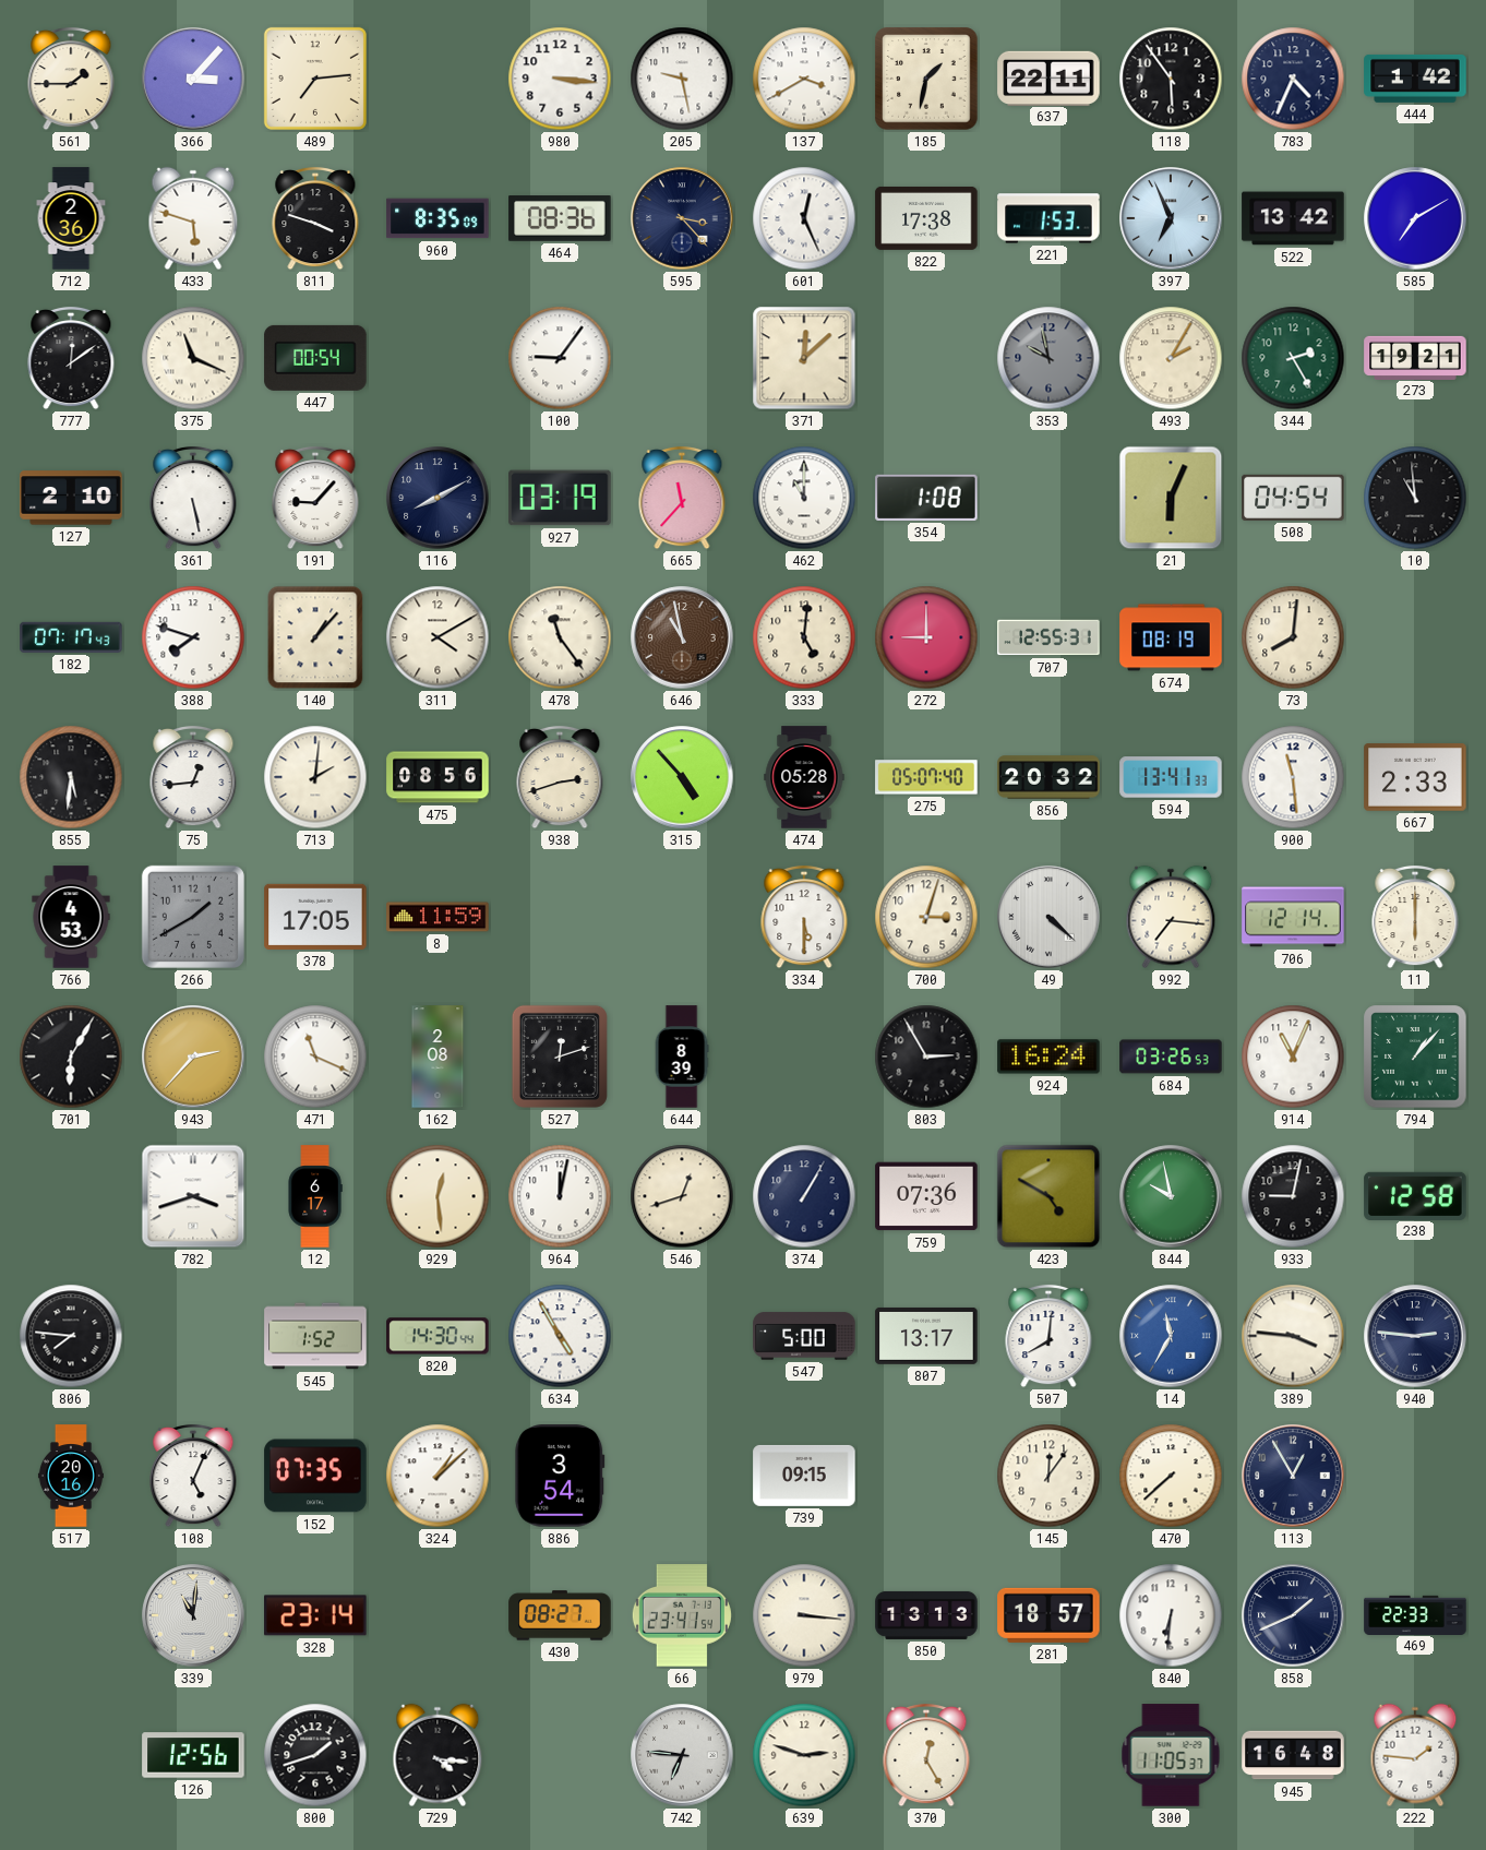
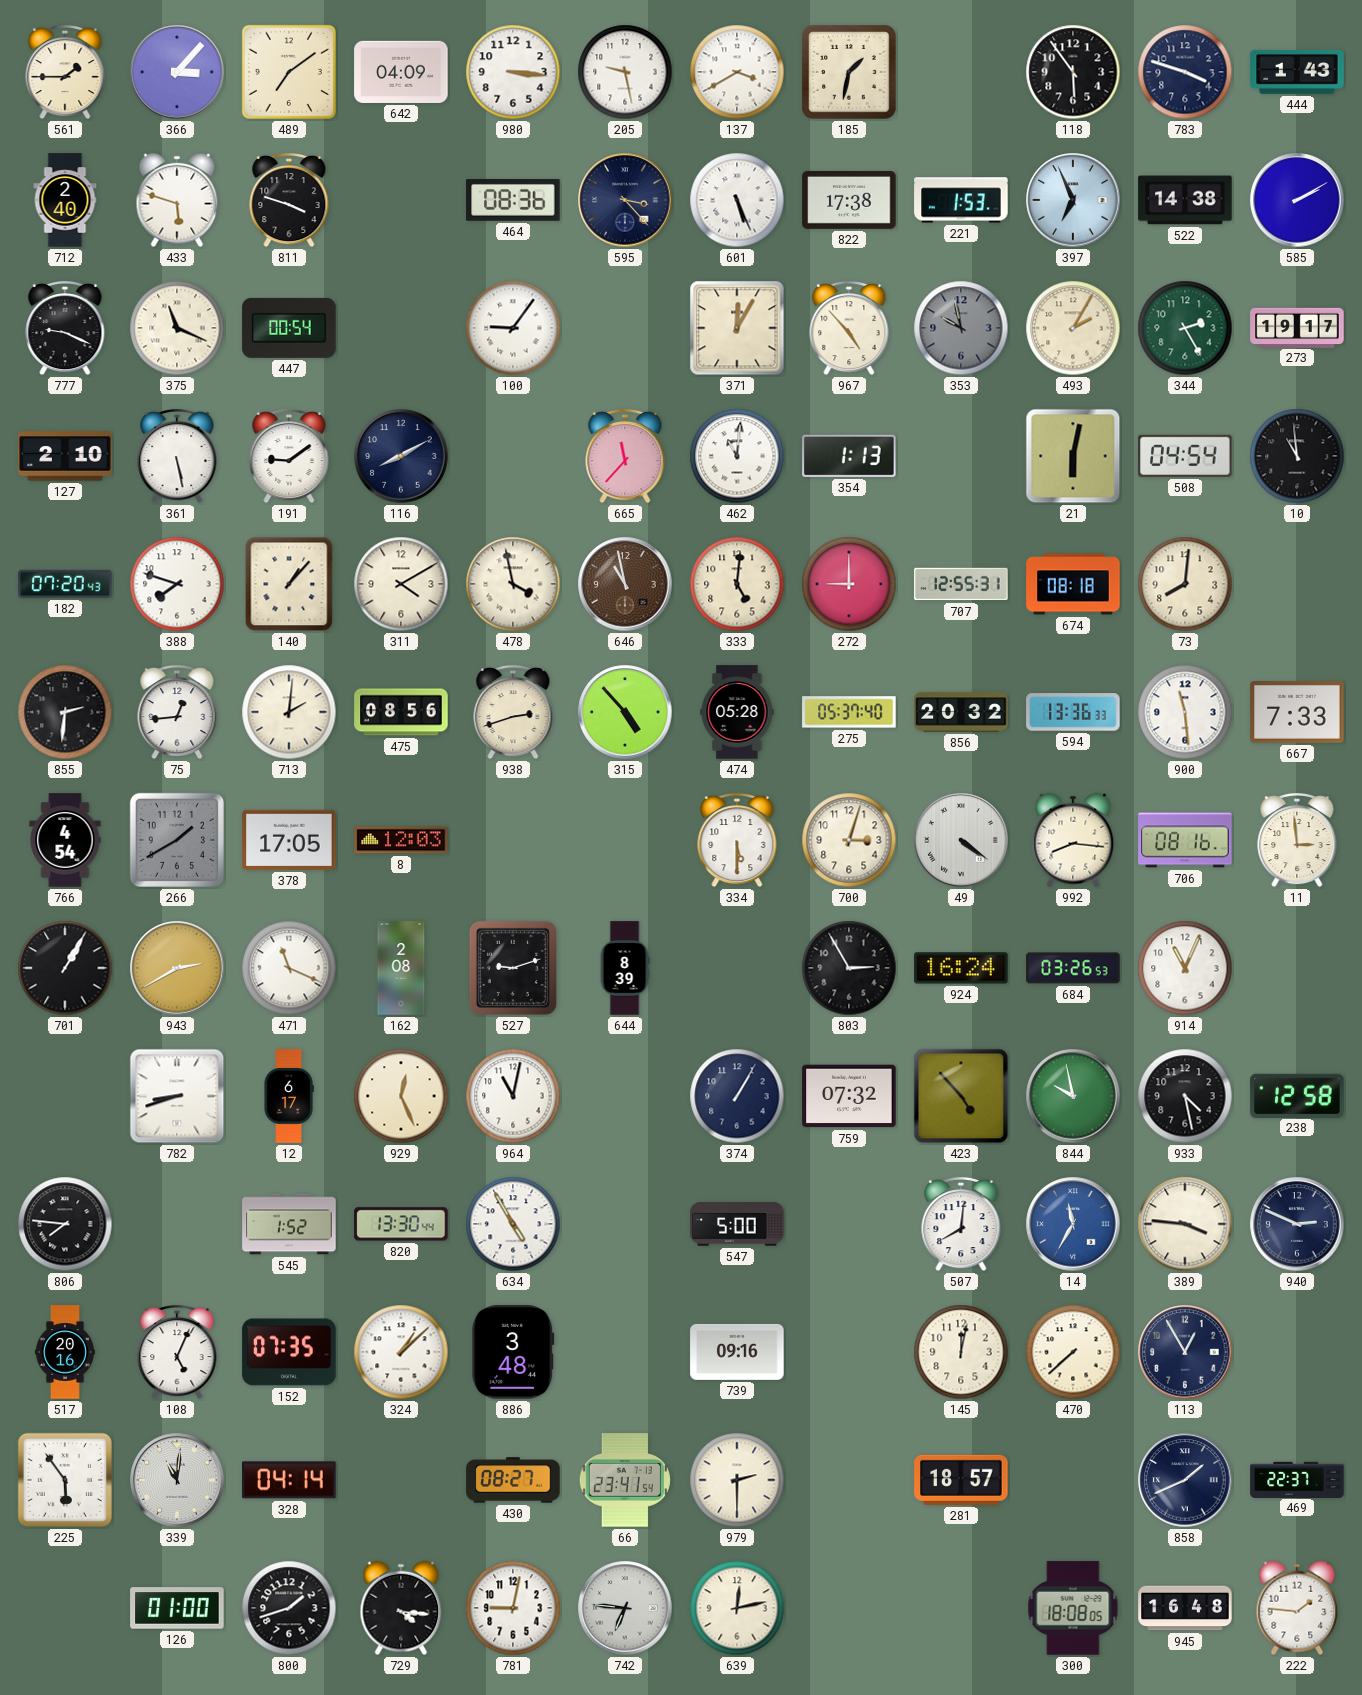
489: 7:14 -> 7:09
642: none -> 04:09
637: 22:11 -> none
783: 4:34 -> 3:48
444: 1:42 -> 1:43
712: 2:36 -> 2:40
960: 8:35 -> none
601: 12:26 -> 5:26
522: 13:42 -> 14:38
585: 7:10 -> 2:10
777: 12:09 -> 9:19
371: 12:08 -> 12:05
967: none -> 4:53
273: 19:21 -> 19:17
191: 9:07 -> 9:09
927: 03:19 -> none
462: 11:00 -> 11:01
354: 1:08 -> 1:13
21: 6:04 -> 6:02
182: 07:17 -> 07:20
478: 11:24 -> 3:58
674: 08:19 -> 08:18
855: 5:31 -> 2:31
275: 05:07 -> 05:37
594: 13:41 -> 13:36
667: 2:33 -> 7:33
766: 4:53 -> 4:54
8: 11:59 -> 12:03
49: 4:22 -> 4:21
992: 7:16 -> 8:16
706: 12:14 -> 08:16
11: 6:00 -> 2:59
701: 6:05 -> 1:05
943: 2:37 -> 2:40
527: 12:12 -> 9:12
794: 1:07 -> none
782: 3:42 -> 8:42
929: 12:29 -> 12:26
964: 12:02 -> 11:02
546: 12:42 -> none
759: 07:36 -> 07:32
423: 4:50 -> 4:53
933: 9:02 -> 4:28
820: 14:30 -> 13:30
807: 13:17 -> none
940: 2:46 -> 2:49
886: 3:54 -> 3:48
739: 09:15 -> 09:16
145: 12:06 -> 12:02
225: none -> 5:54
328: 23:14 -> 04:14
979: 3:16 -> 2:30
850: 13:13 -> none
840: 6:31 -> none
469: 22:33 -> 22:37
126: 12:56 -> 01:00
781: none -> 9:02
639: 2:48 -> 12:13
370: 12:25 -> none
300: 11:05 -> 18:08
